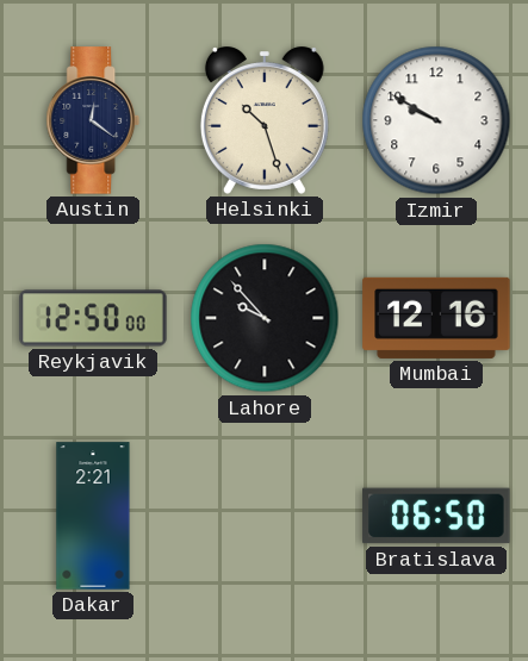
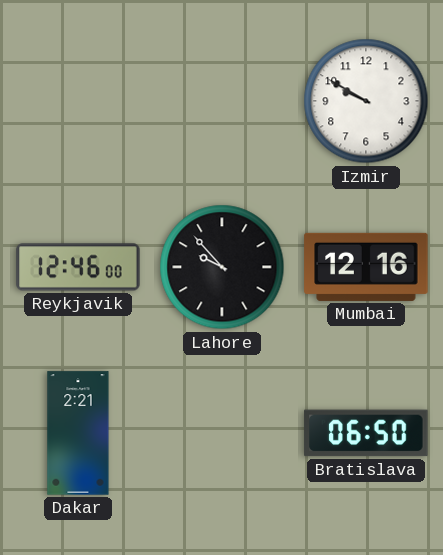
Austin: 12:21 -> none
Helsinki: 10:27 -> none
Reykjavik: 12:50 -> 12:46
